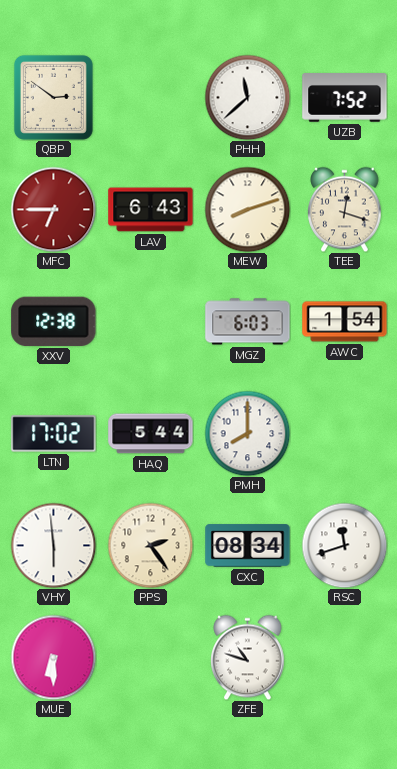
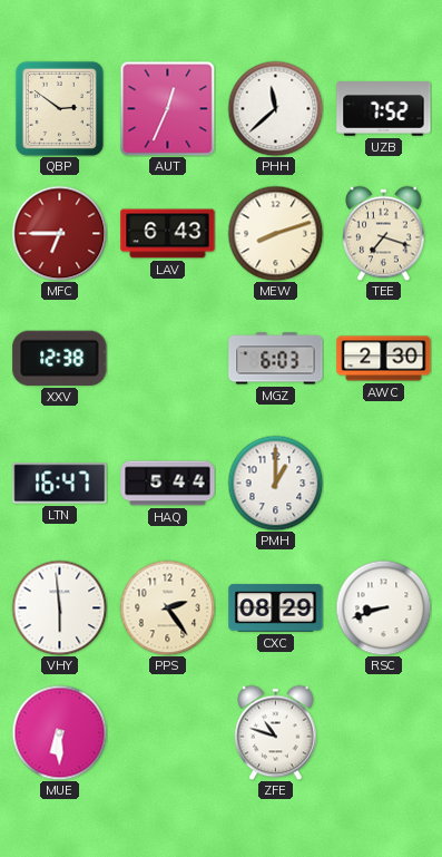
AUT: none -> 12:34
TEE: 12:18 -> 7:18
AWC: 1:54 -> 2:30
LTN: 17:02 -> 16:47
PMH: 8:00 -> 1:00
CXC: 08:34 -> 08:29
RSC: 11:42 -> 8:42
